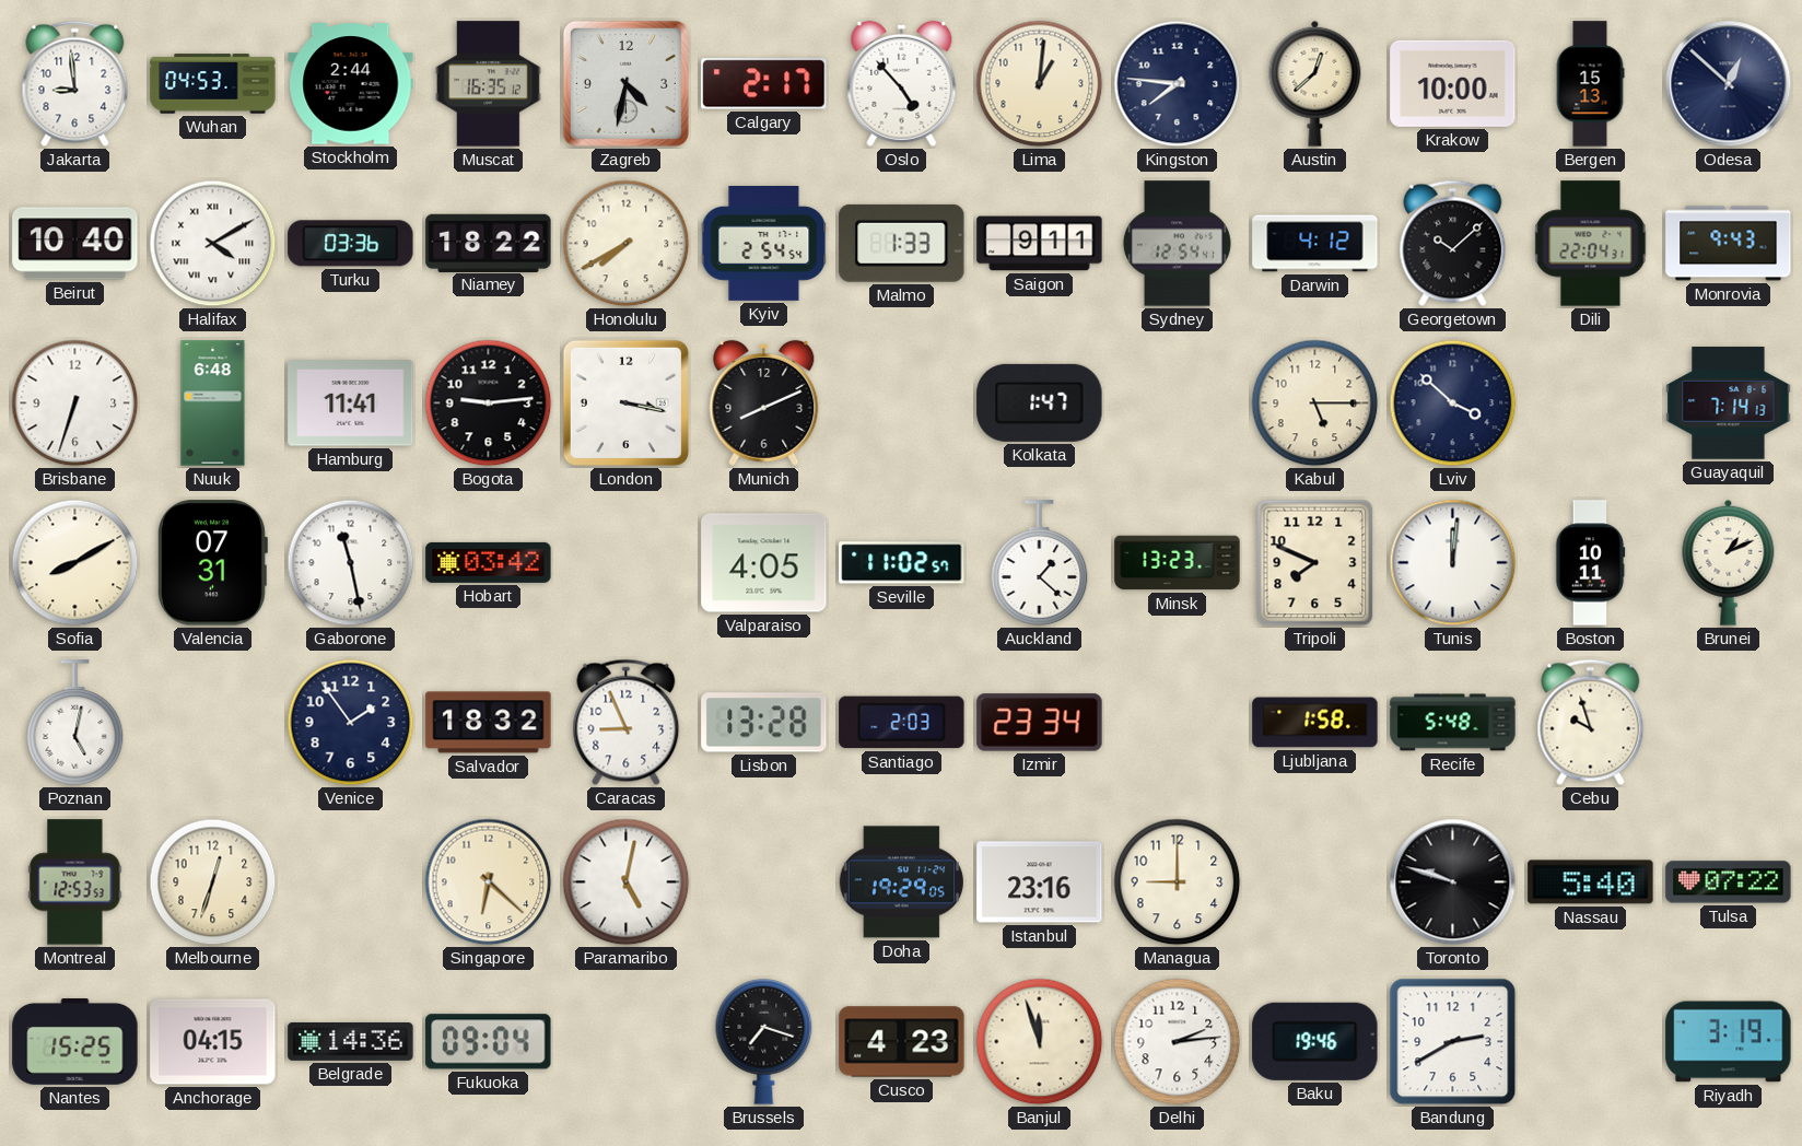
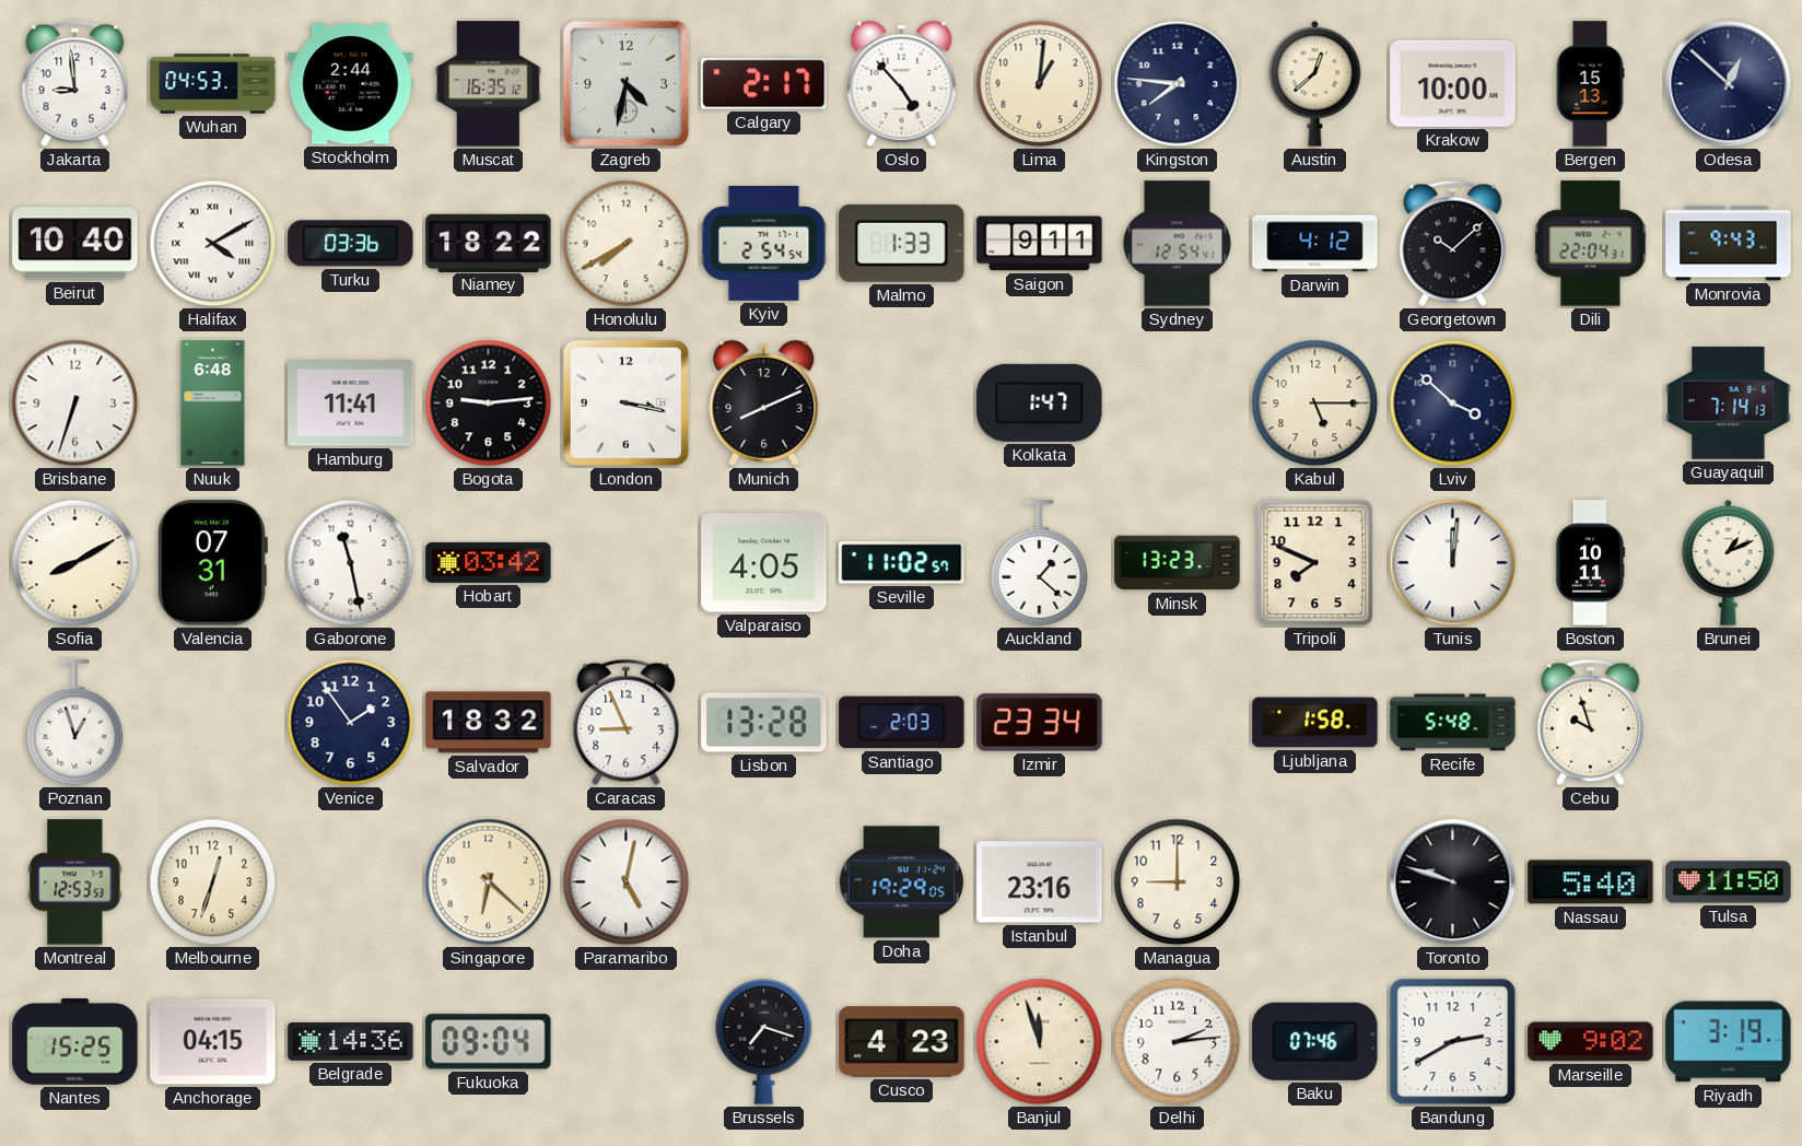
Poznan: 5:02 -> 12:57
Tulsa: 07:22 -> 11:50
Baku: 19:46 -> 07:46
Marseille: none -> 9:02
